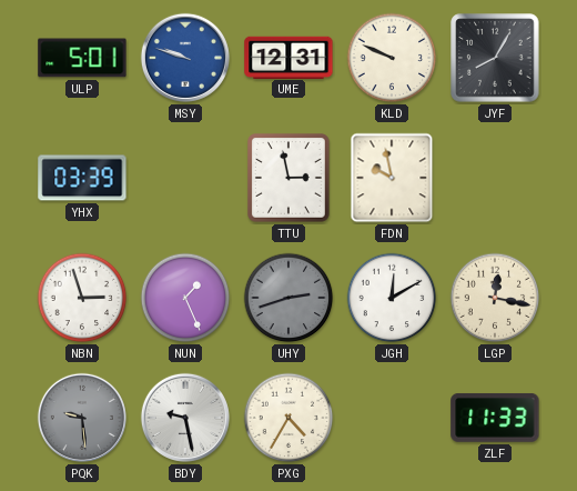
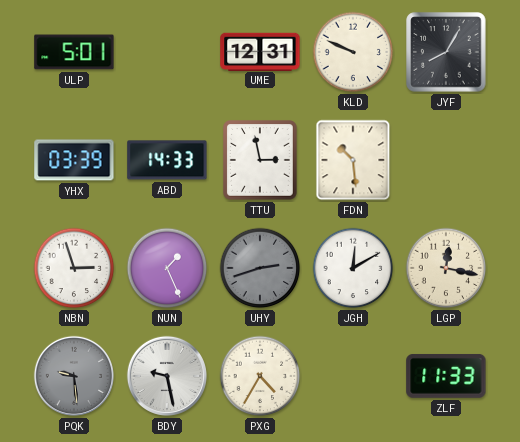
MSY: 9:48 -> none
ABD: none -> 14:33
FDN: 9:58 -> 10:29
